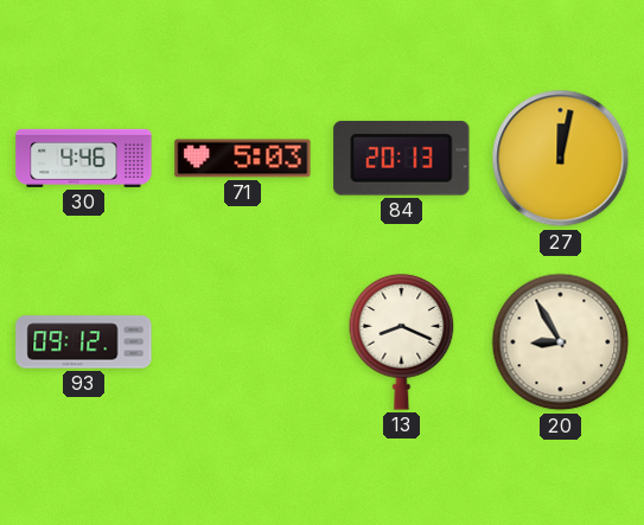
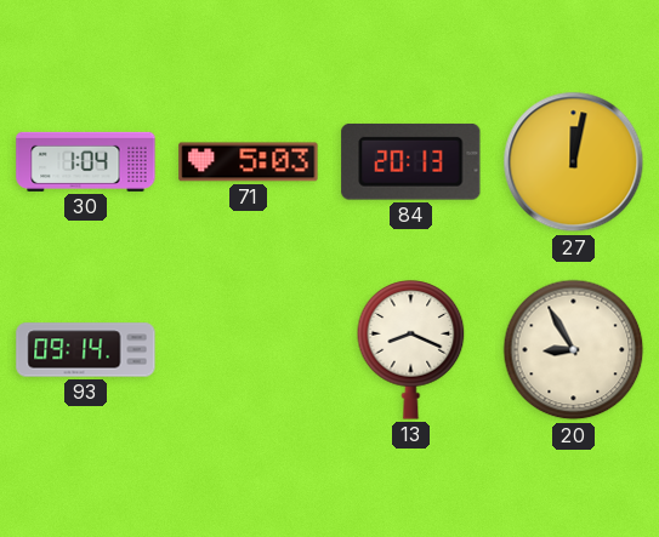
30: 4:46 -> 1:04
93: 09:12 -> 09:14
